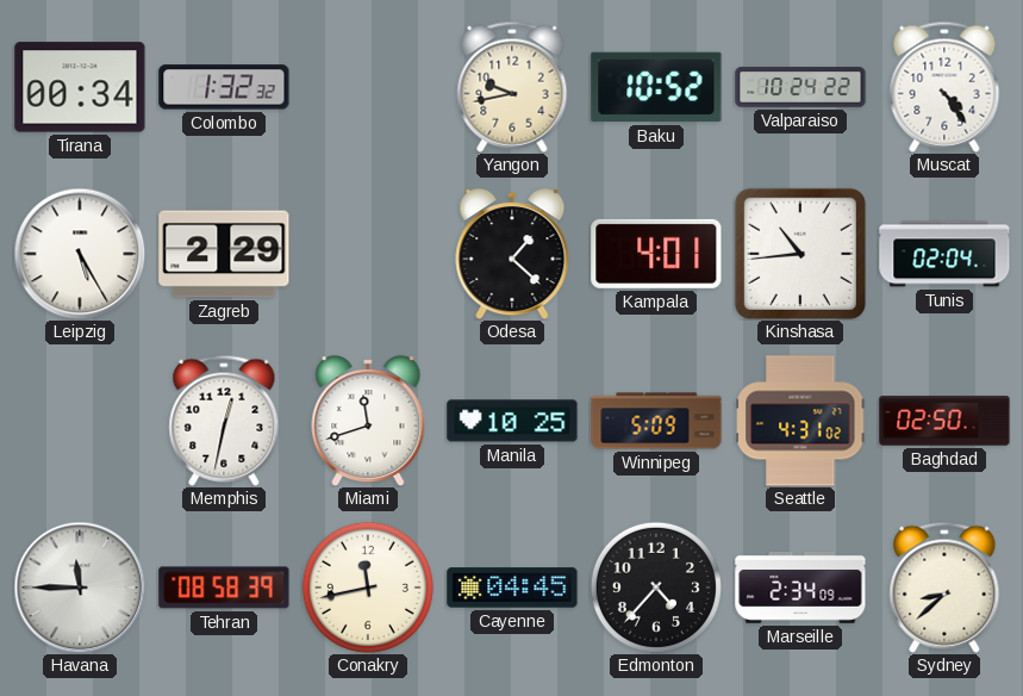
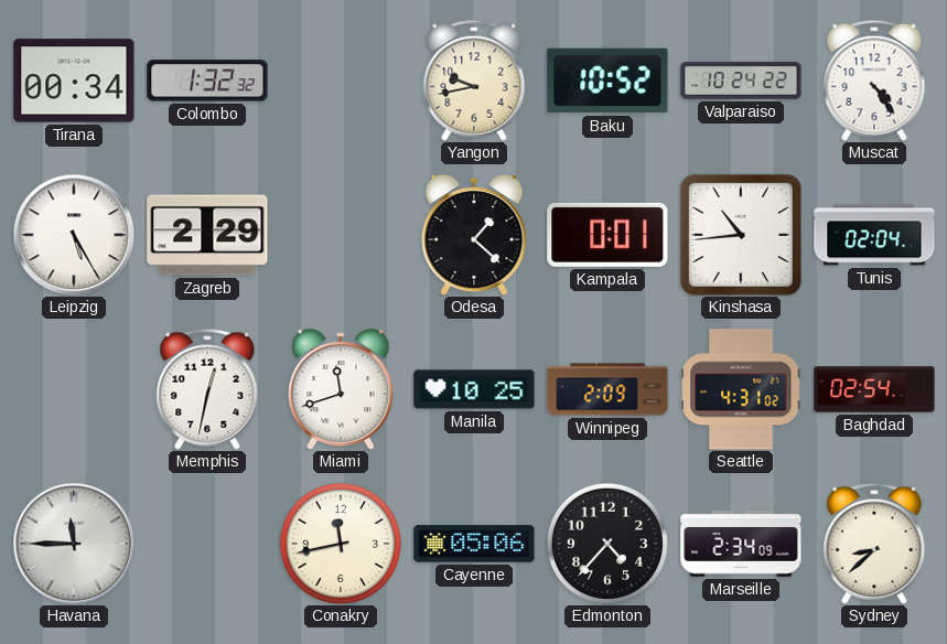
Kampala: 4:01 -> 0:01
Winnipeg: 5:09 -> 2:09
Baghdad: 02:50 -> 02:54
Tehran: 08:58 -> none
Cayenne: 04:45 -> 05:06
